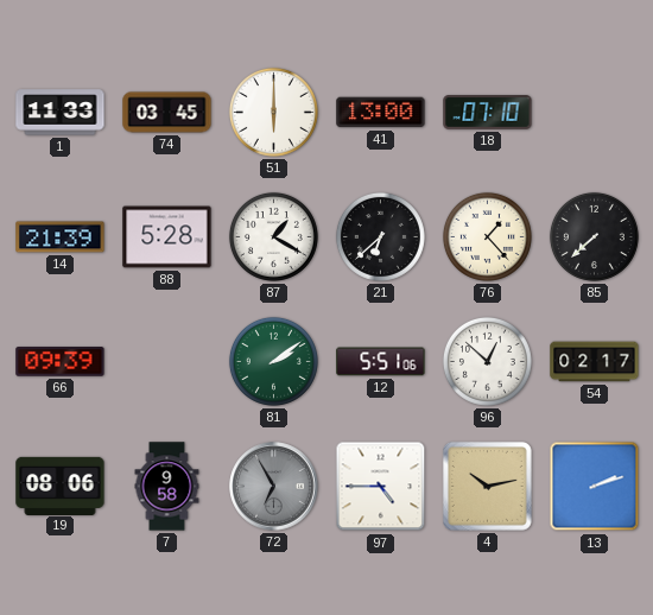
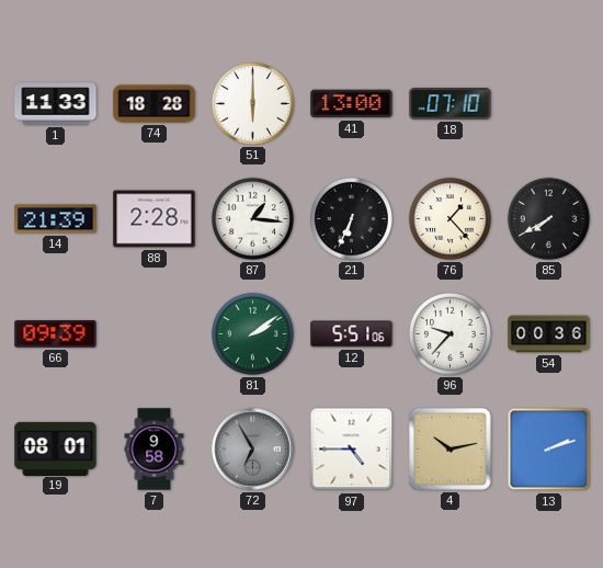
74: 03:45 -> 18:28
88: 5:28 -> 2:28
87: 1:20 -> 1:16
21: 6:38 -> 6:34
85: 7:38 -> 7:40
96: 12:52 -> 9:37
54: 02:17 -> 00:36
19: 08:06 -> 08:01
